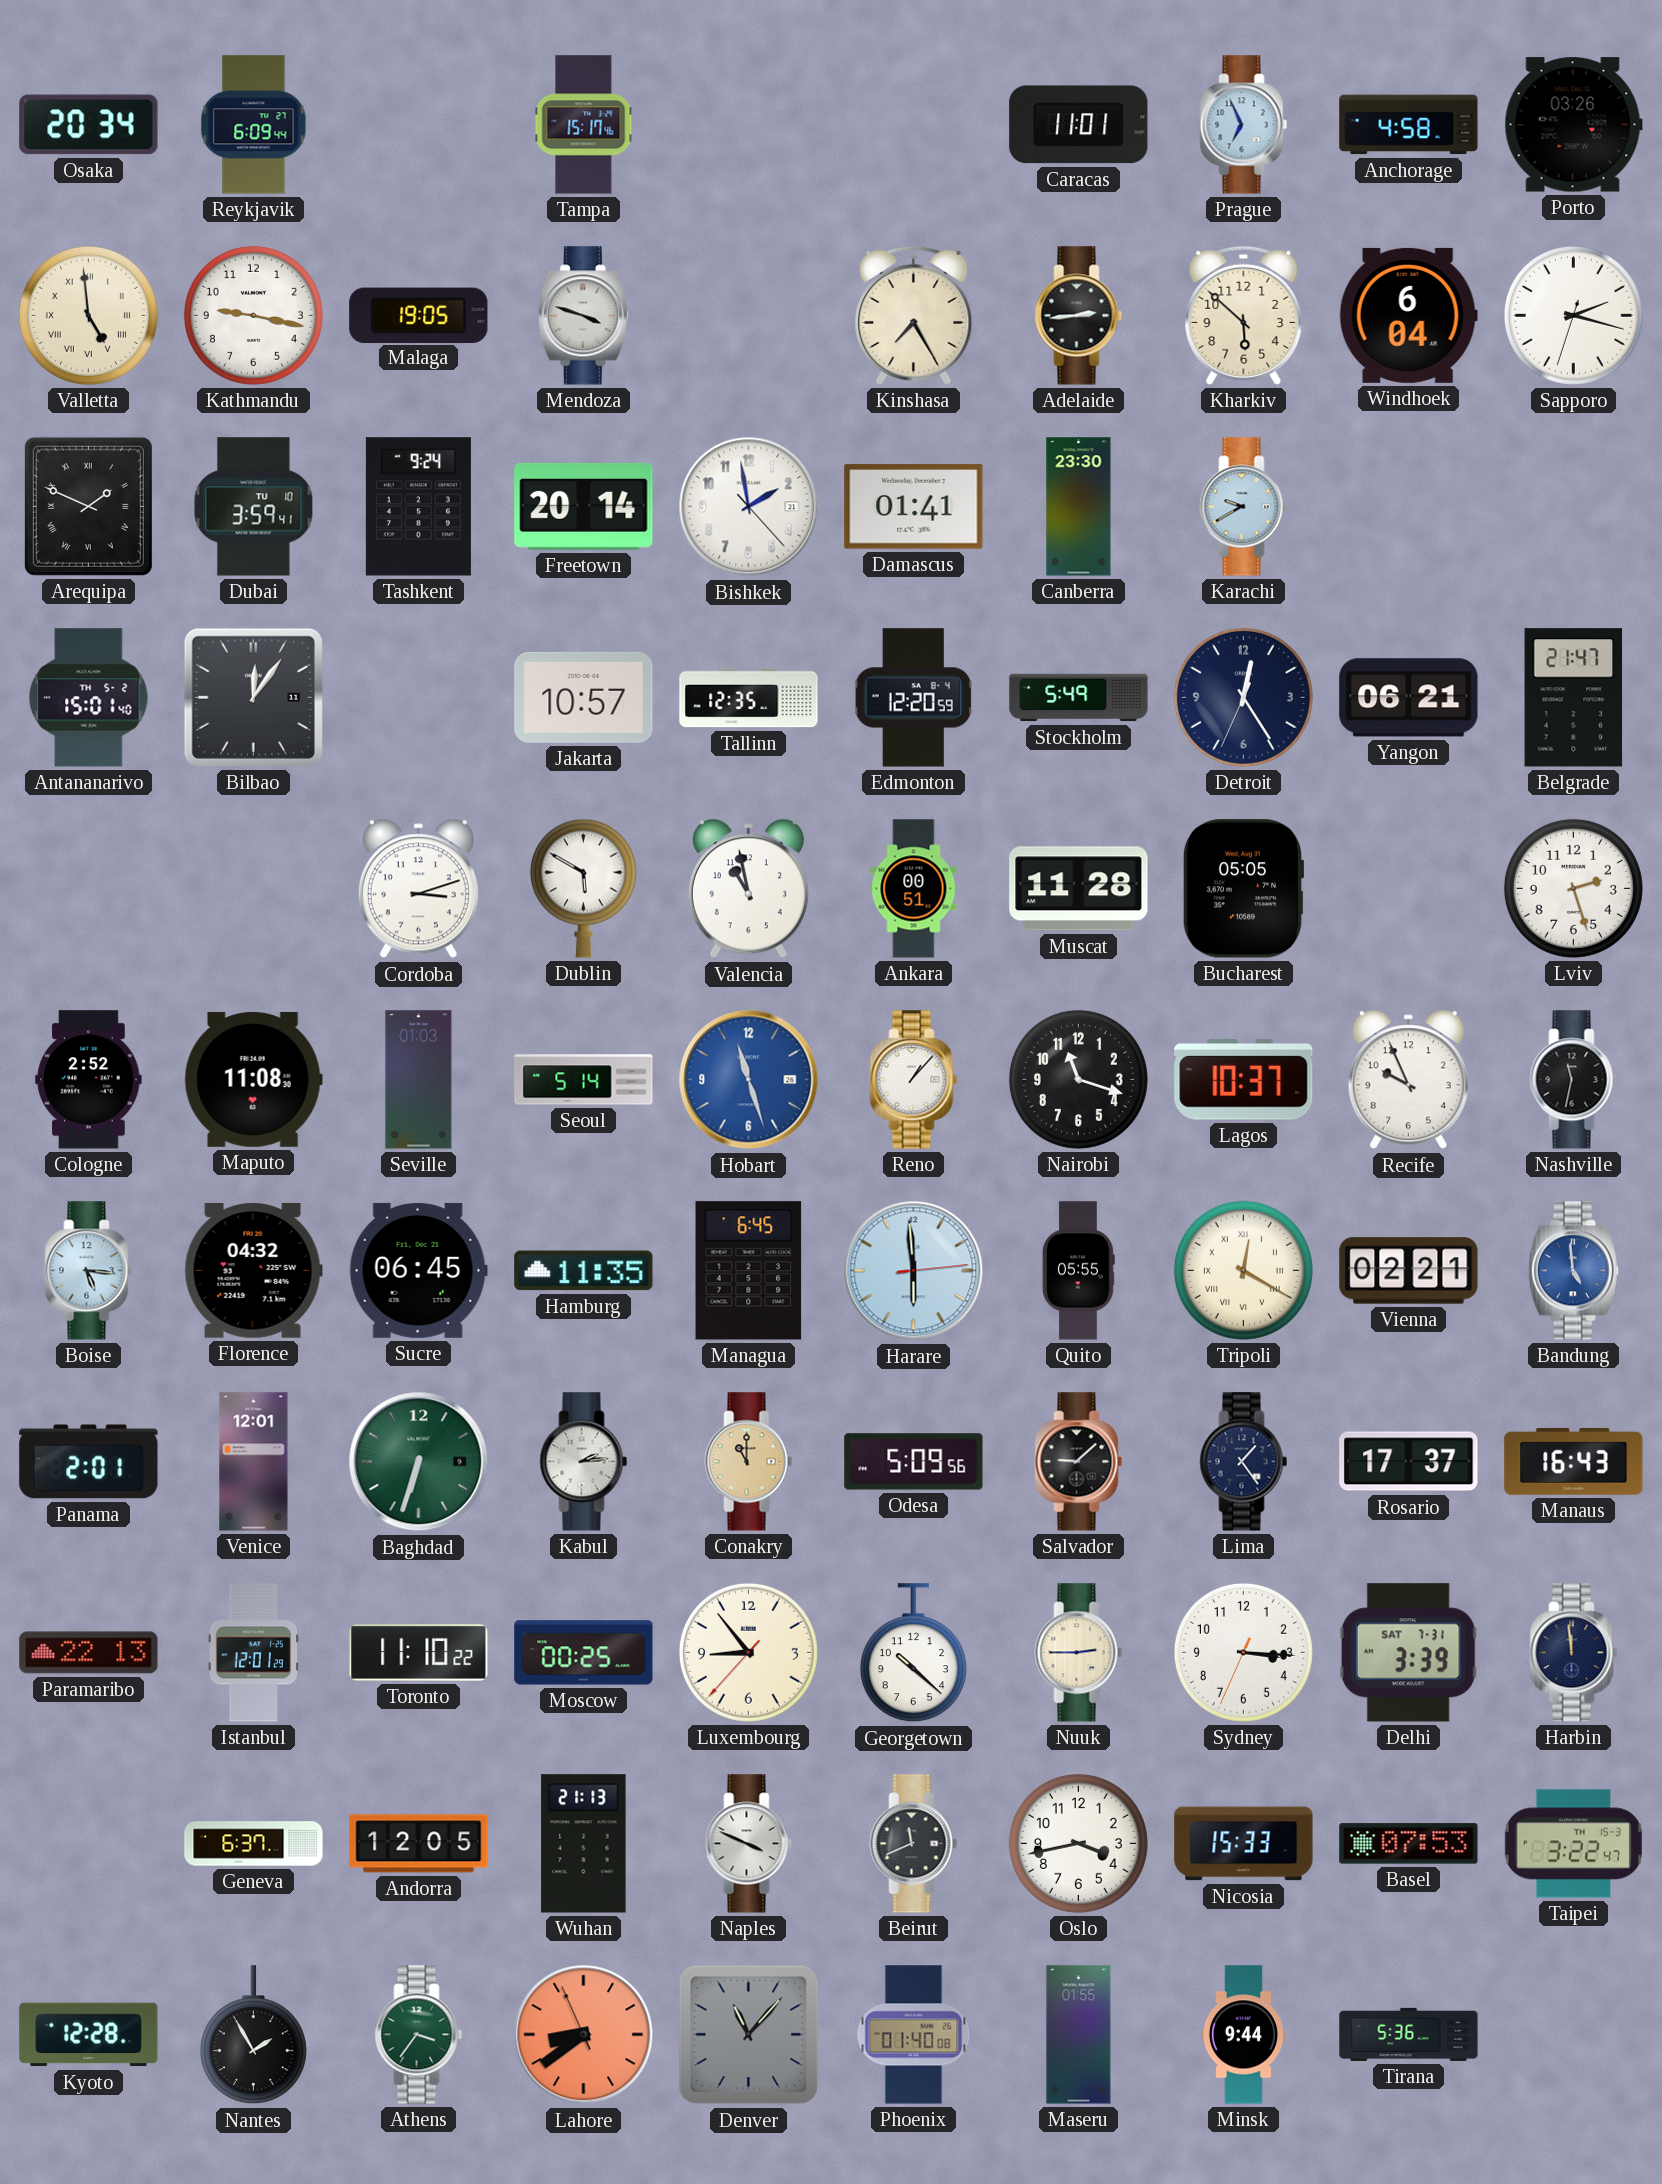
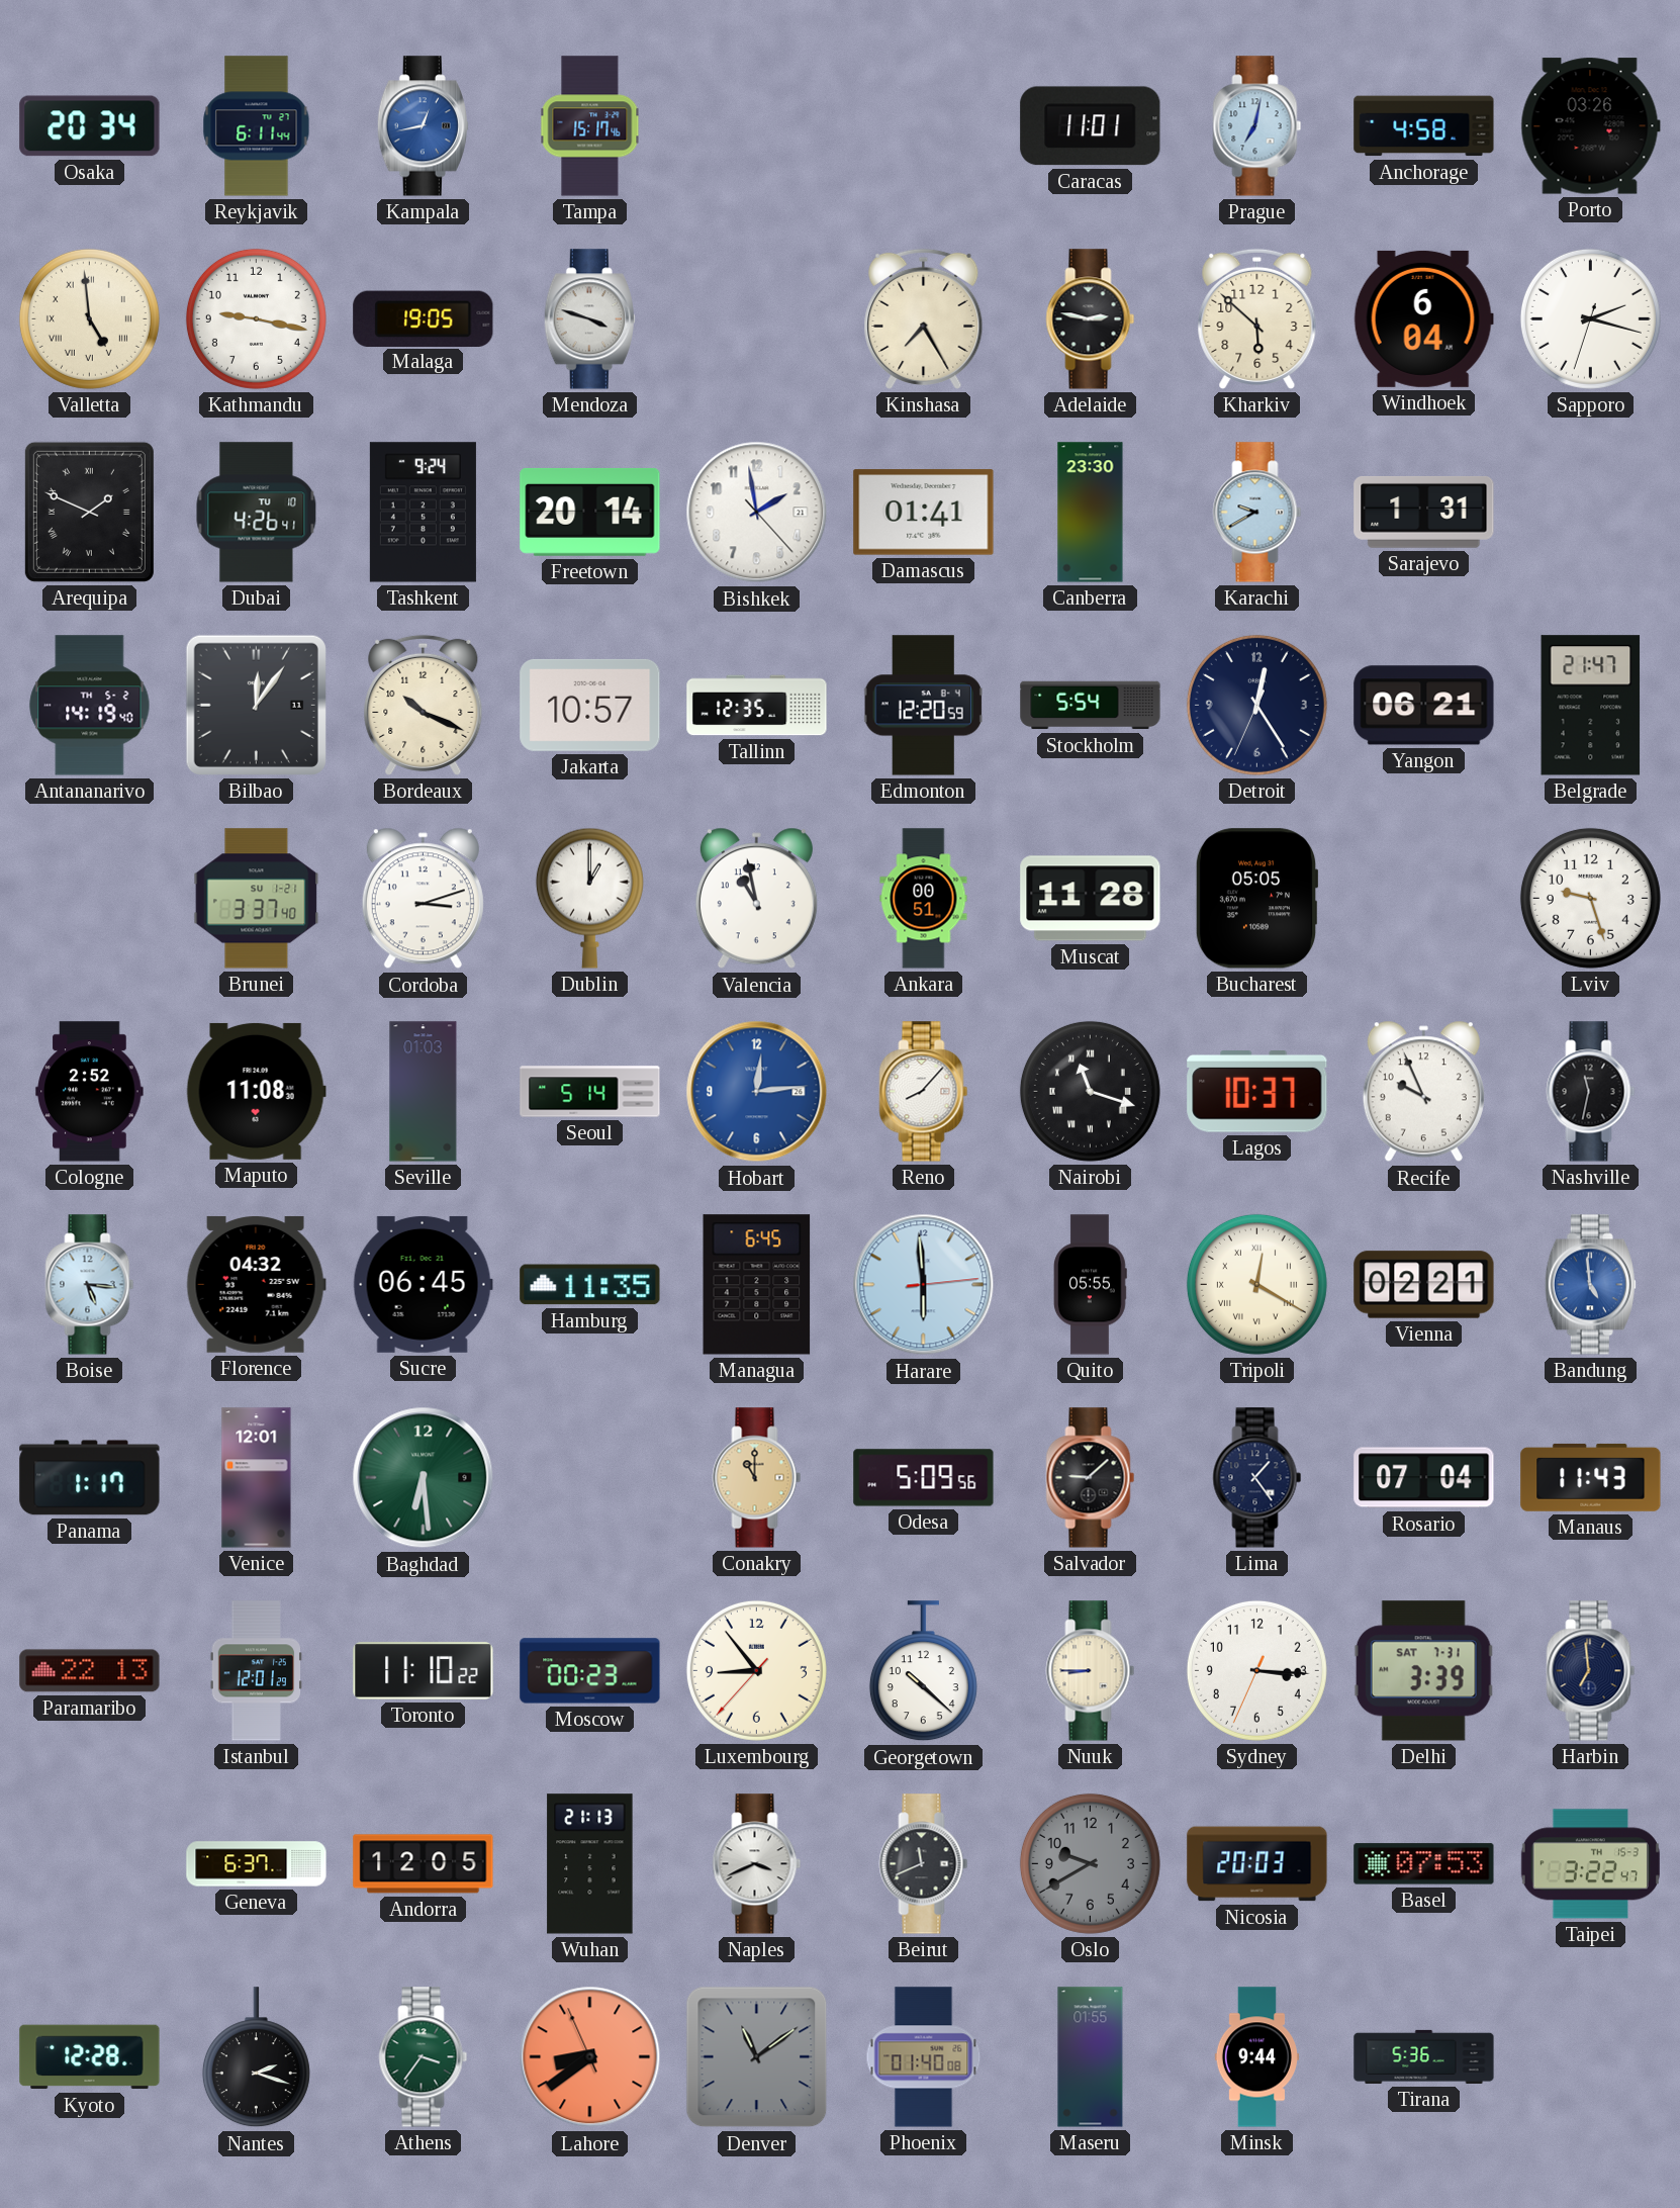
Reykjavik: 6:09 -> 6:11
Kampala: none -> 12:43
Prague: 6:56 -> 7:02
Adelaide: 2:44 -> 2:47
Dubai: 3:59 -> 4:26
Sarajevo: none -> 1:31
Antananarivo: 15:01 -> 14:19
Bordeaux: none -> 10:19
Stockholm: 5:49 -> 5:54
Brunei: none -> 3:37
Dublin: 5:50 -> 1:00
Lviv: 2:27 -> 9:27
Hobart: 11:27 -> 12:14
Reno: 1:07 -> 8:07
Nairobi numerals: Arabic -> Roman
Panama: 2:01 -> 1:17
Baghdad: 6:33 -> 6:29
Kabul: 2:14 -> none
Rosario: 17:37 -> 07:04
Manaus: 16:43 -> 11:43
Moscow: 00:25 -> 00:23
Nuuk: 2:45 -> 8:45
Harbin: 11:59 -> 6:59
Naples: 3:49 -> 3:41
Oslo: 3:43 -> 9:40
Oslo dial: white -> grey
Nicosia: 15:33 -> 20:03
Nantes: 1:55 -> 2:18
Denver: 11:07 -> 11:09
